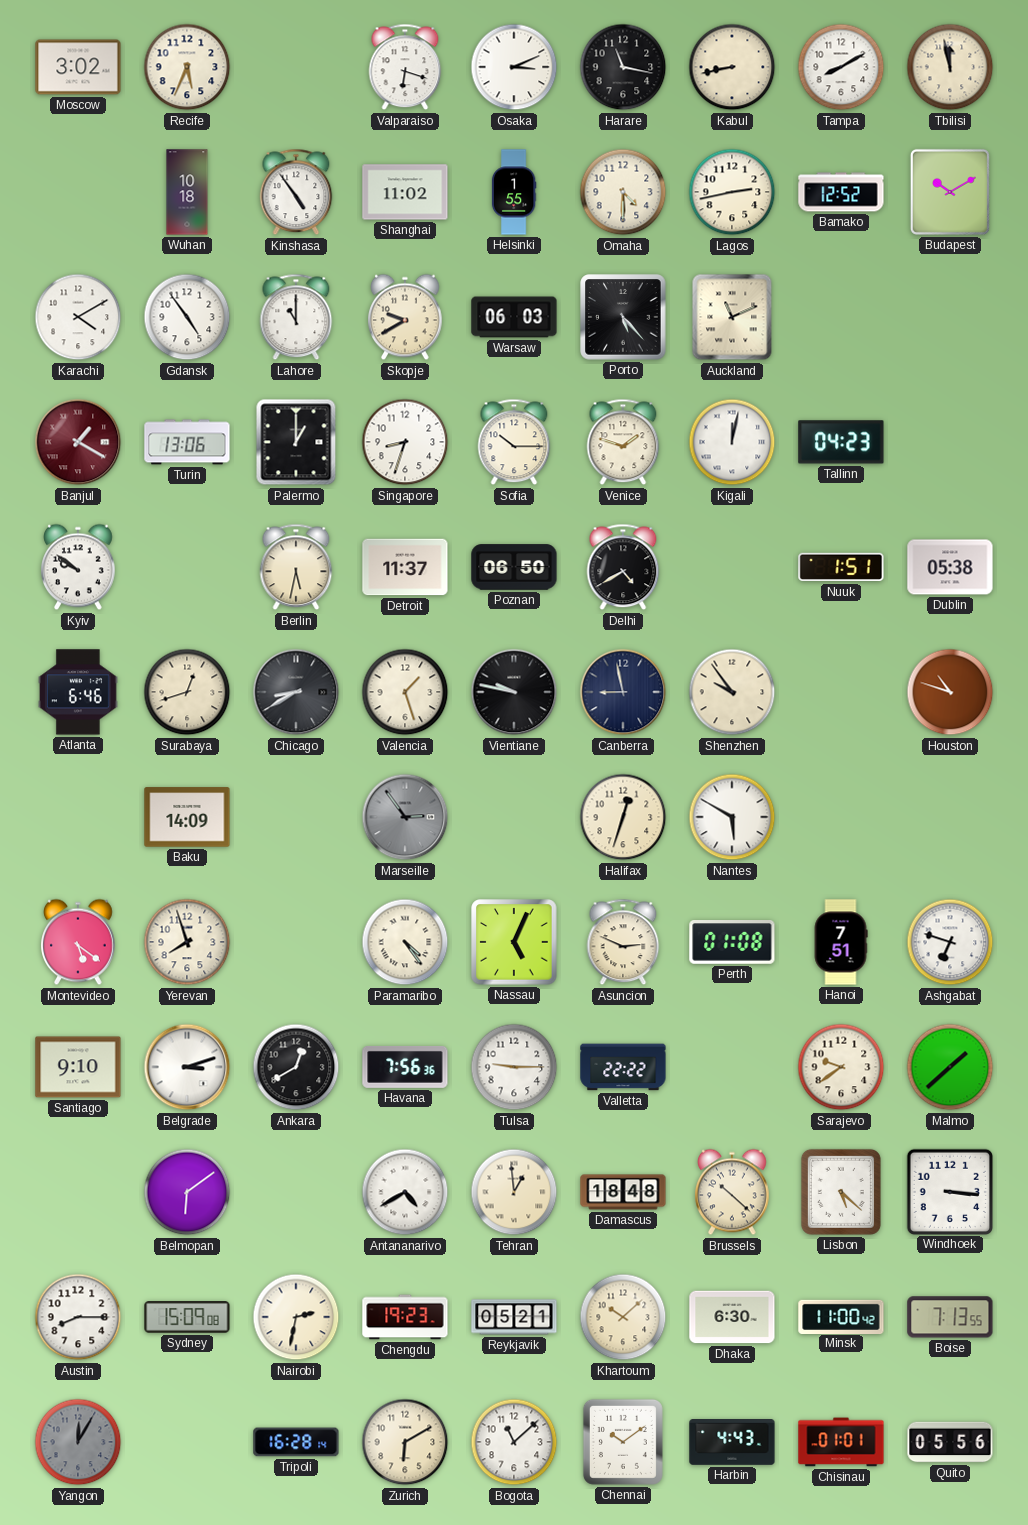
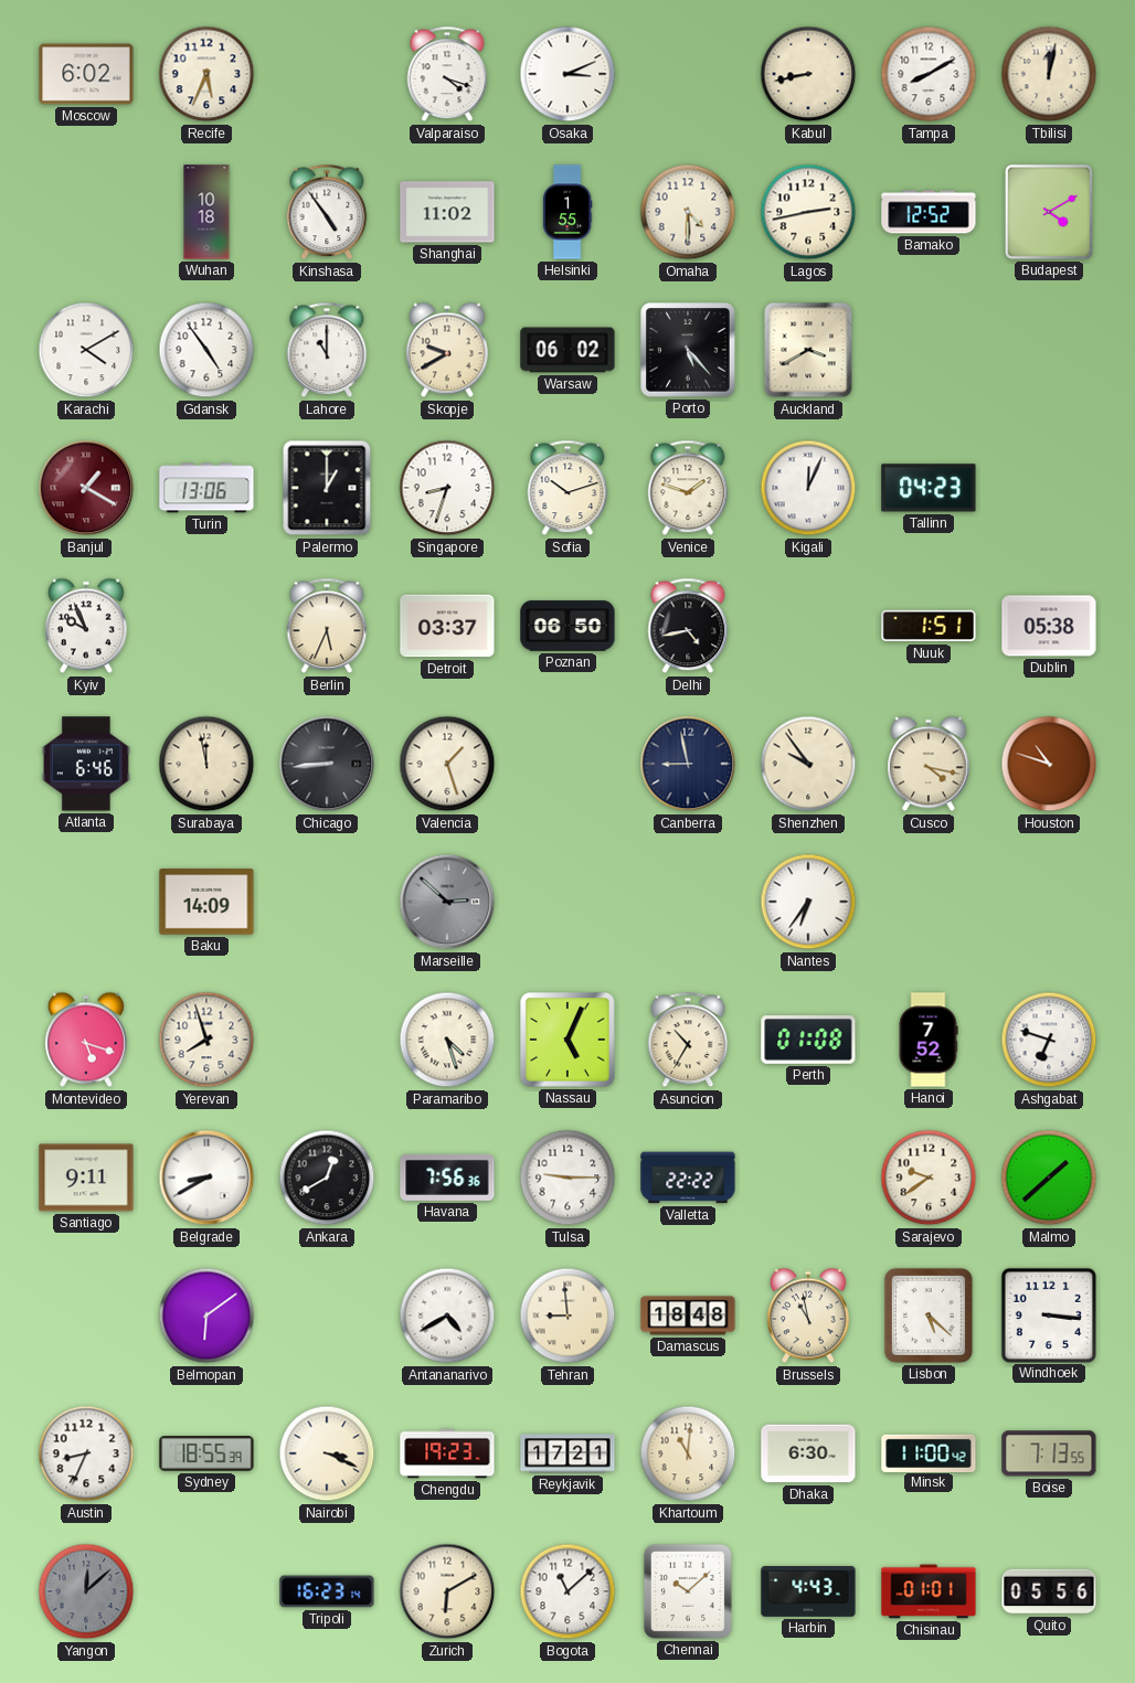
Moscow: 3:02 -> 6:02
Valparaiso: 6:18 -> 4:18
Harare: 11:17 -> none
Tbilisi: 11:58 -> 12:02
Budapest: 10:10 -> 4:10
Warsaw: 06:03 -> 06:02
Auckland: 11:11 -> 3:40
Sofia: 10:15 -> 10:12
Kigali: 12:02 -> 12:04
Kyiv: 9:51 -> 9:56
Berlin: 5:32 -> 5:34
Detroit: 11:37 -> 03:37
Delhi: 4:40 -> 4:43
Surabaya: 12:42 -> 11:58
Chicago: 8:40 -> 8:44
Vientiane: 9:47 -> none
Cusco: none -> 4:17
Marseille: 2:54 -> 2:52
Halifax: 12:33 -> none
Nantes: 5:50 -> 6:36
Montevideo: 5:21 -> 5:18
Paramaribo: 4:24 -> 4:27
Asuncion: 2:49 -> 10:35
Hanoi: 7:51 -> 7:52
Santiago: 9:10 -> 9:11
Belgrade: 3:12 -> 8:40
Tehran: 12:59 -> 8:59
Brussels: 10:22 -> 10:58
Austin: 8:15 -> 8:34
Sydney: 15:09 -> 18:55
Nairobi: 2:32 -> 3:19
Reykjavik: 05:21 -> 17:21
Khartoum: 10:08 -> 11:01
Yangon: 12:05 -> 12:08
Tripoli: 16:28 -> 16:23
Chennai: 10:09 -> 10:08
